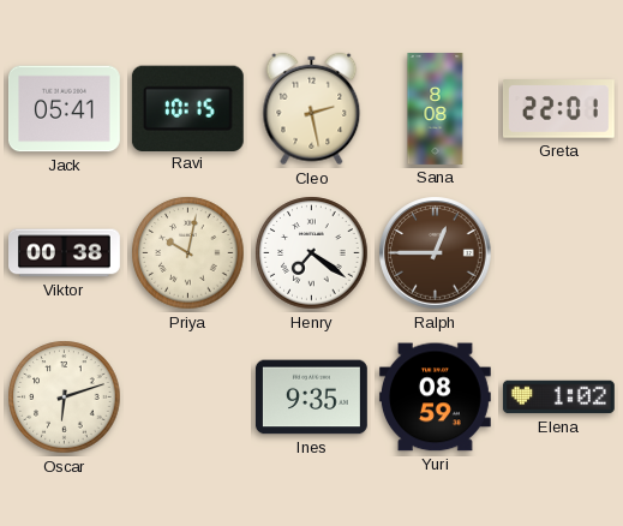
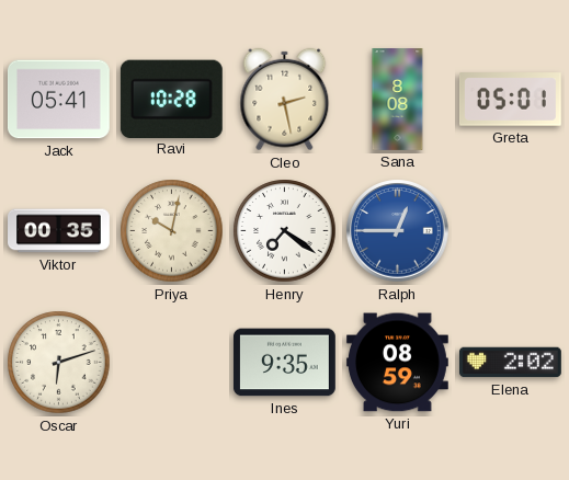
Ravi: 10:15 -> 10:28
Greta: 22:01 -> 05:01
Viktor: 00:38 -> 00:35
Ralph dial: brown -> blue
Elena: 1:02 -> 2:02
